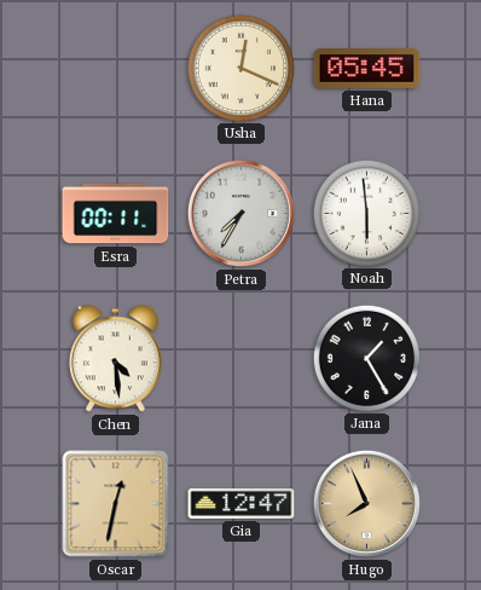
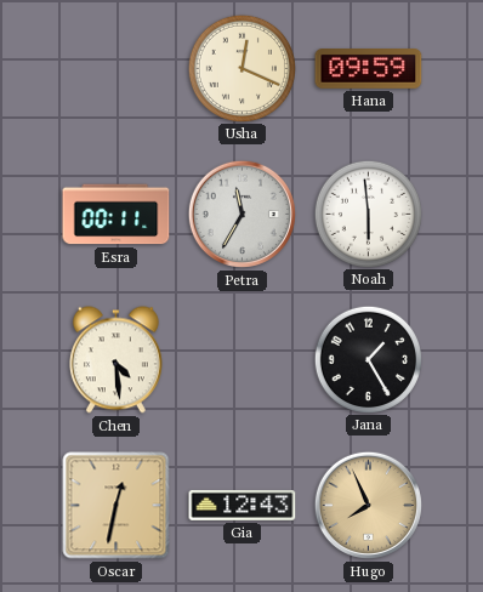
Hana: 05:45 -> 09:59
Petra: 7:35 -> 11:35
Gia: 12:47 -> 12:43
